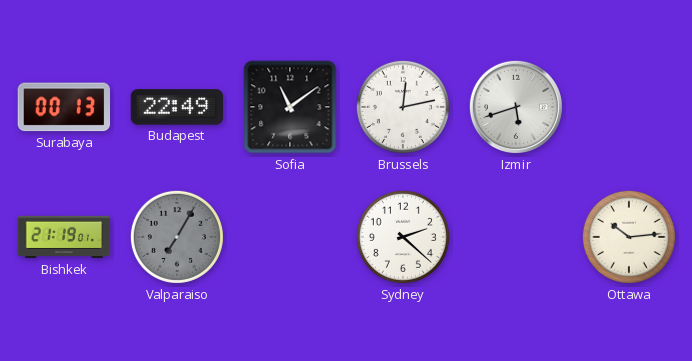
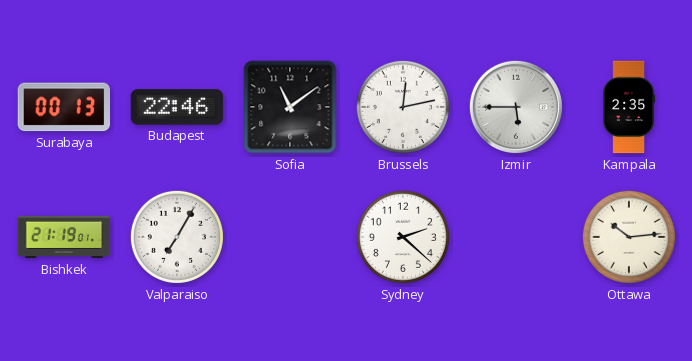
Budapest: 22:49 -> 22:46
Izmir: 5:42 -> 5:45
Kampala: none -> 2:35
Valparaiso dial: grey -> white
